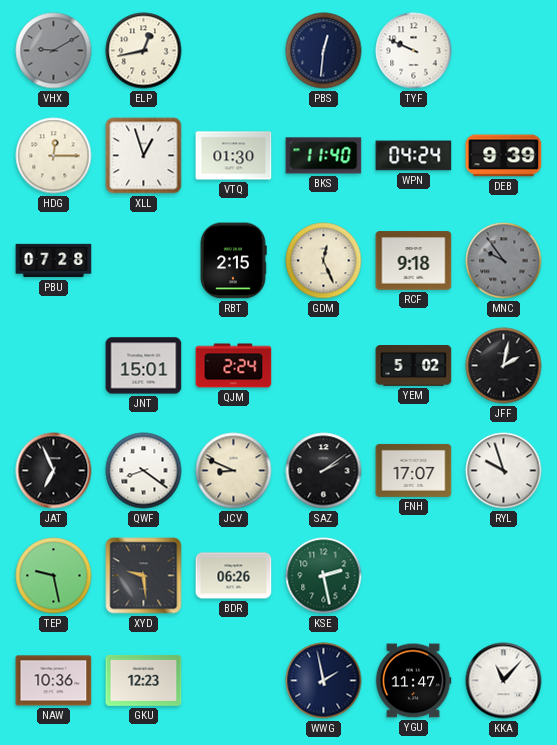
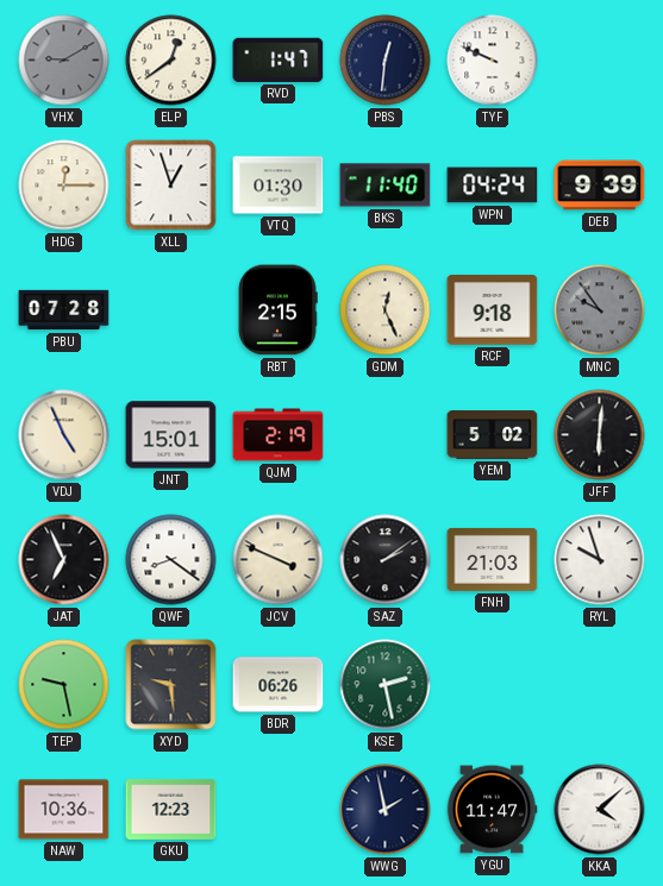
ELP: 12:43 -> 12:39
RVD: none -> 1:47
VDJ: none -> 4:56
QJM: 2:24 -> 2:19
JFF: 2:02 -> 6:01
JCV: 8:49 -> 3:49
FNH: 17:07 -> 21:03
KKA: 11:07 -> 4:08
